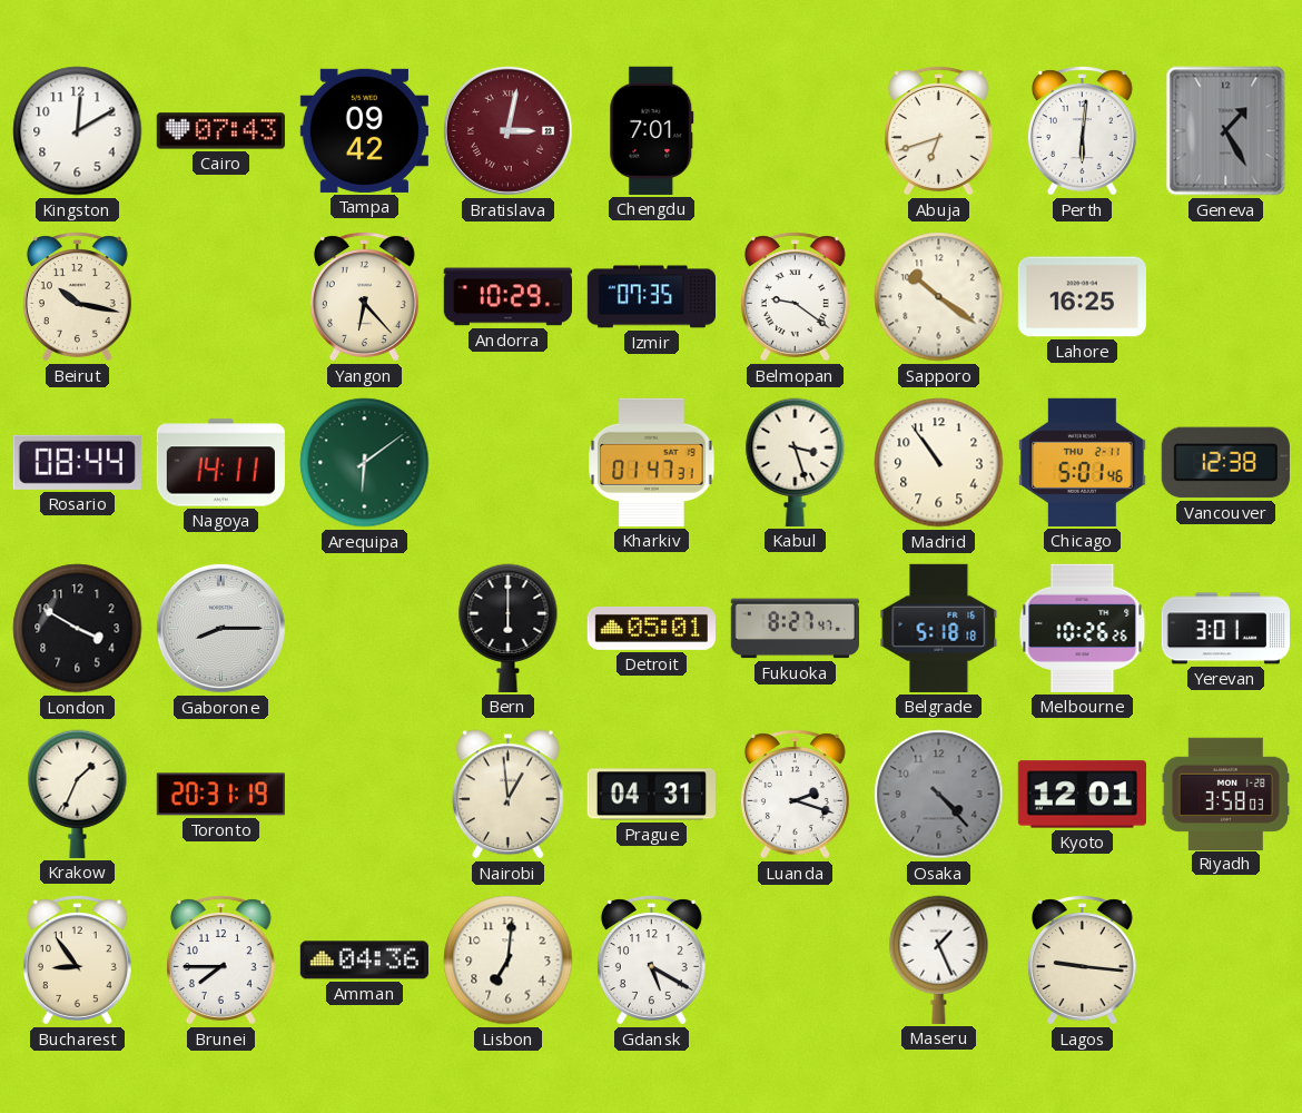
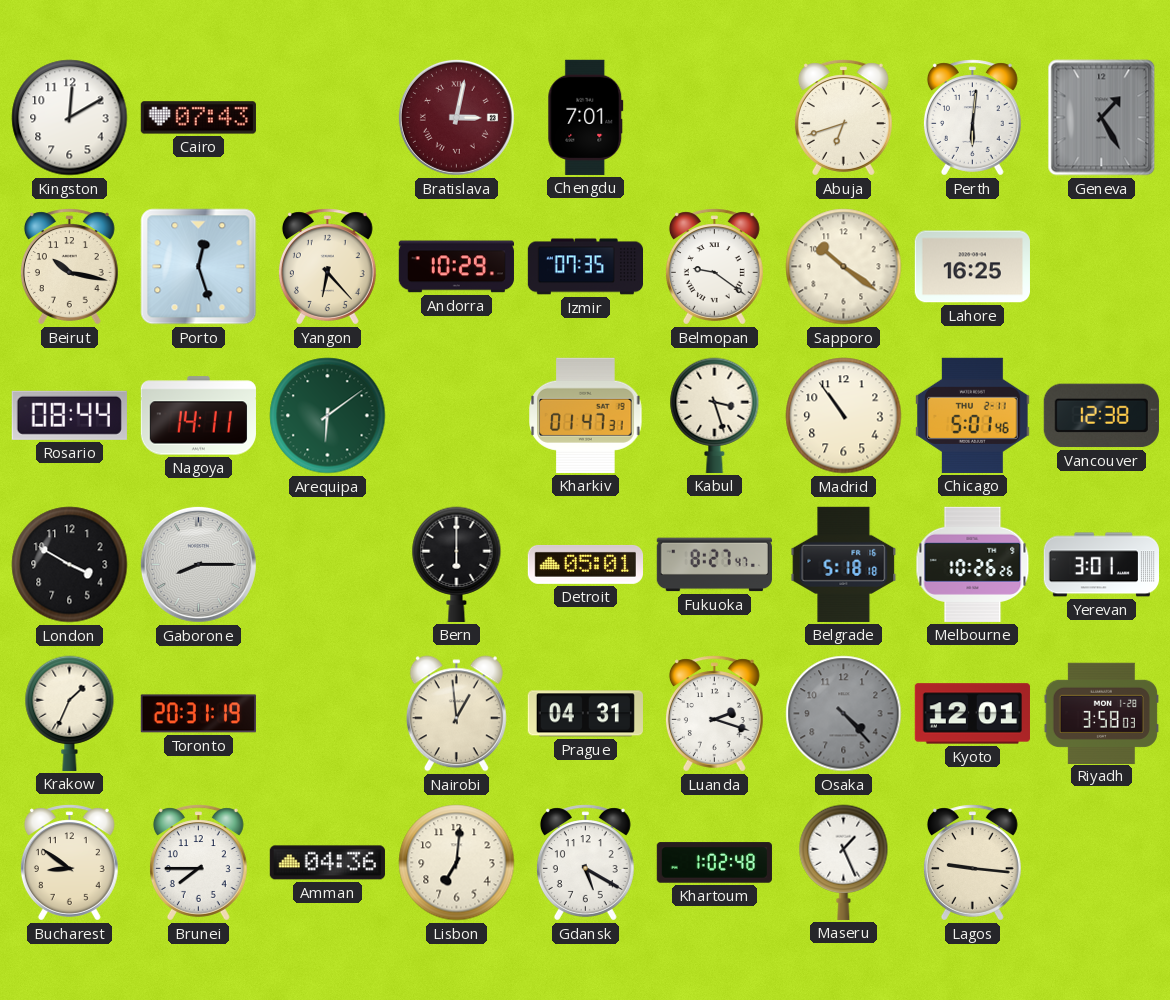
Tampa: 09:42 -> none
Porto: none -> 12:27
Bucharest: 8:54 -> 8:51
Khartoum: none -> 1:02
